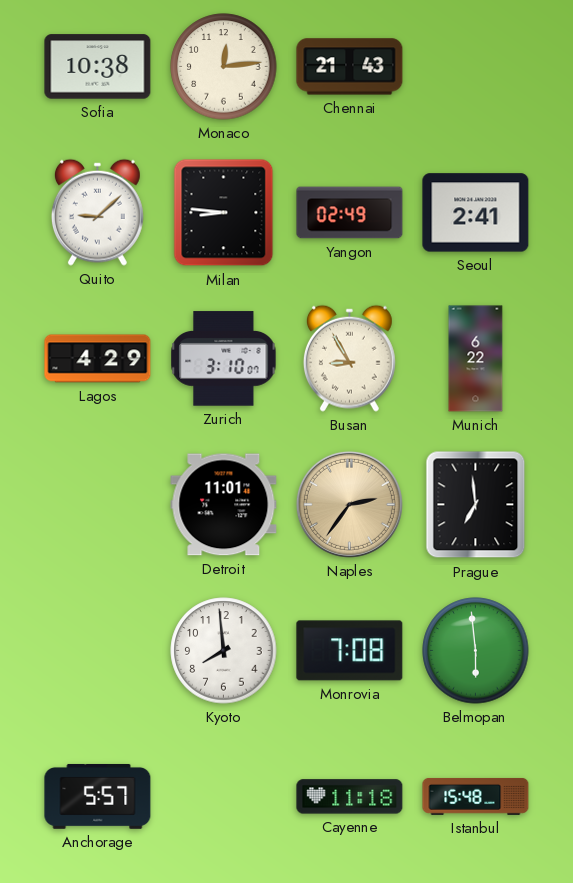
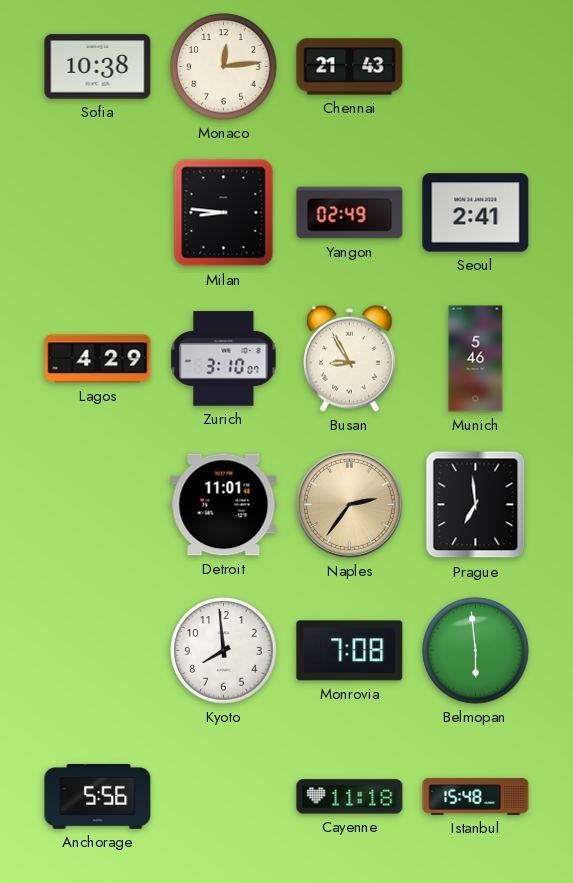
Quito: 9:08 -> none
Munich: 6:22 -> 5:46
Anchorage: 5:57 -> 5:56
